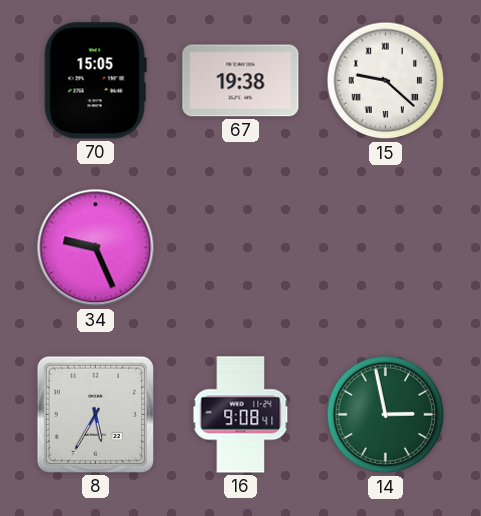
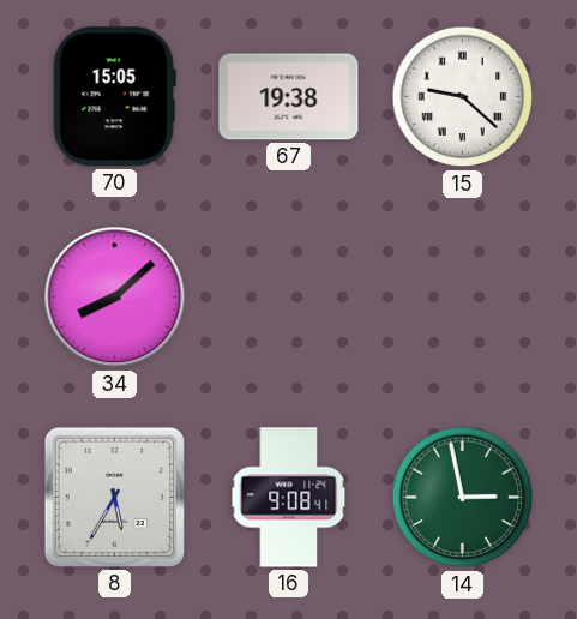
34: 9:26 -> 8:08
